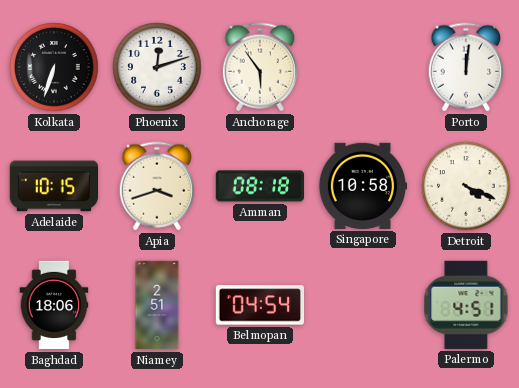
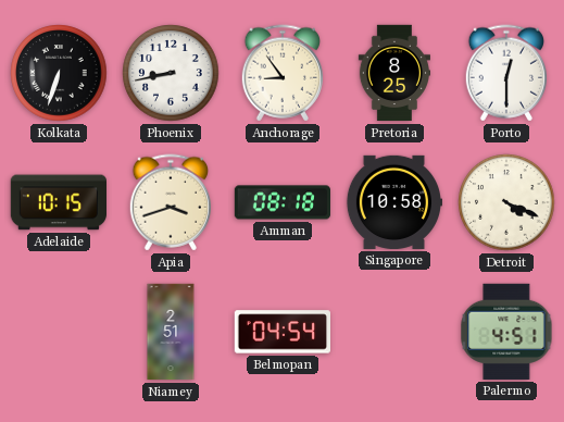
Phoenix: 12:12 -> 8:43
Anchorage: 5:54 -> 8:54
Pretoria: none -> 8:25
Porto: 12:01 -> 12:30
Baghdad: 18:06 -> none
